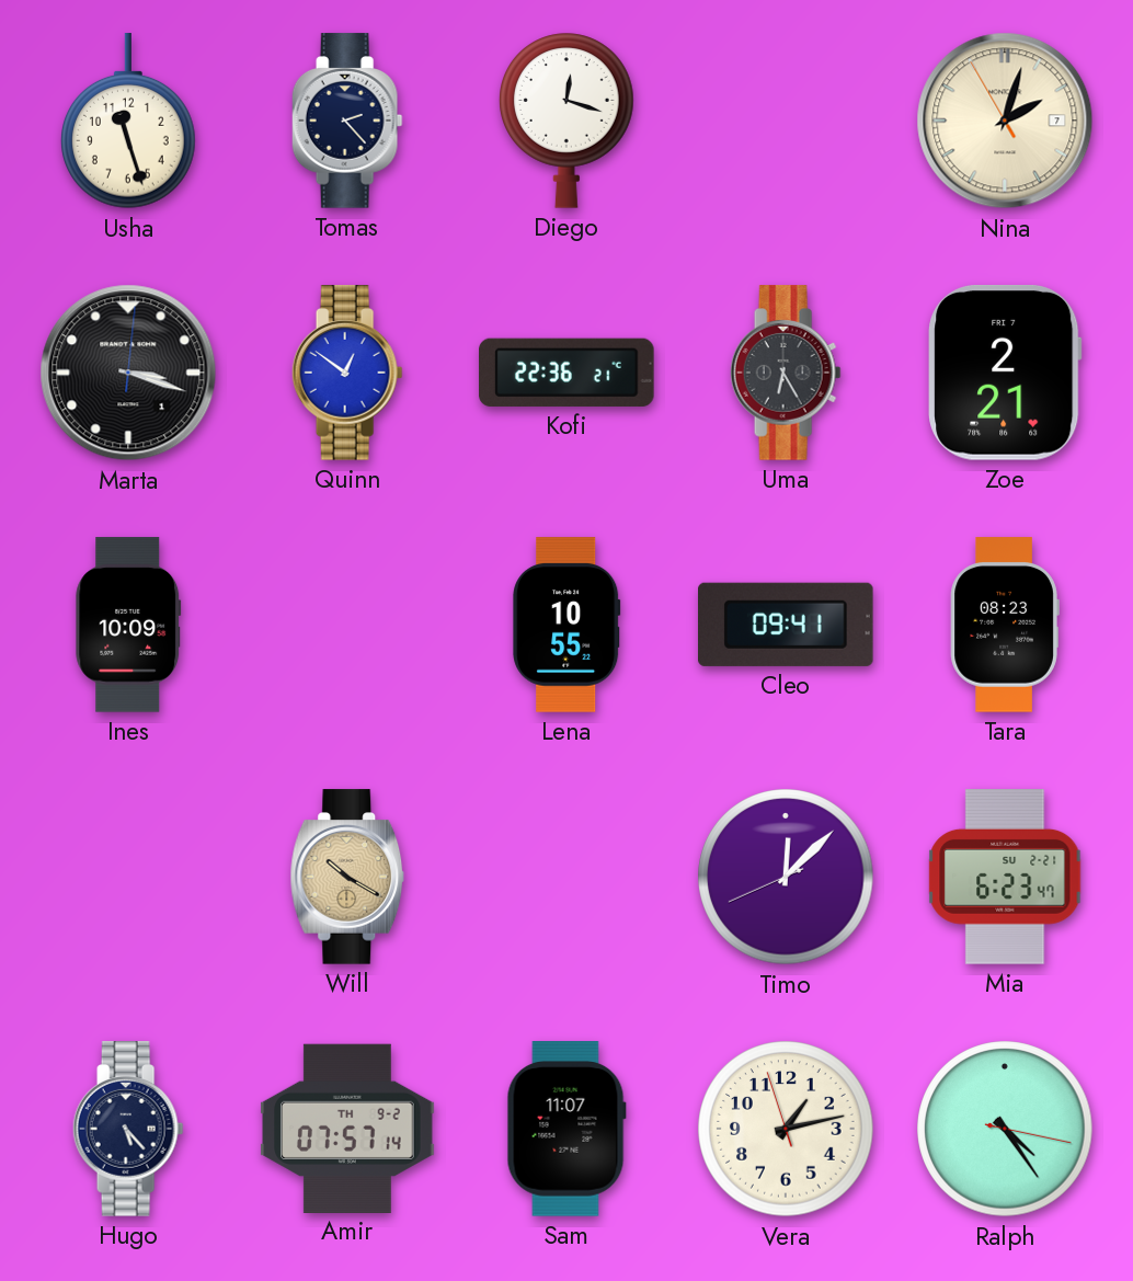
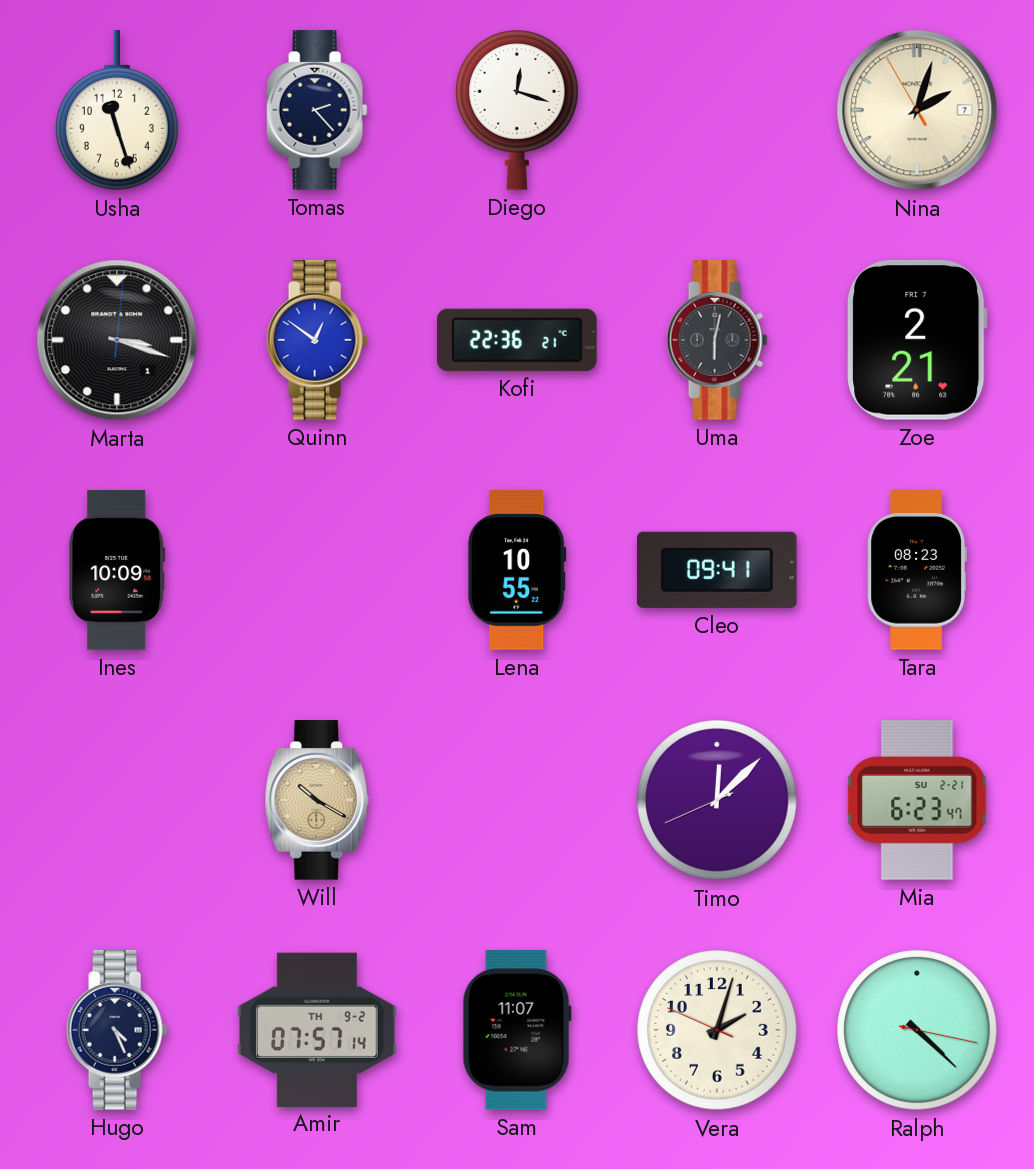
Uma: 6:25 -> 6:02
Hugo: 5:23 -> 4:26
Vera: 1:12 -> 2:02
Ralph: 4:24 -> 4:22
